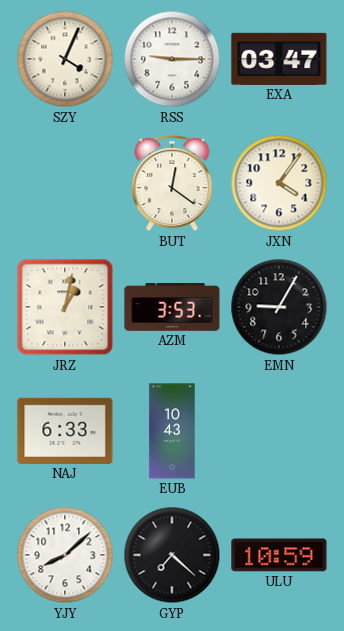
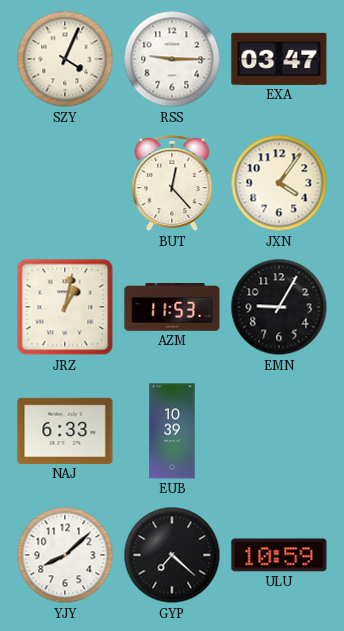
BUT: 12:21 -> 12:23
AZM: 3:53 -> 11:53
EUB: 10:43 -> 10:39
